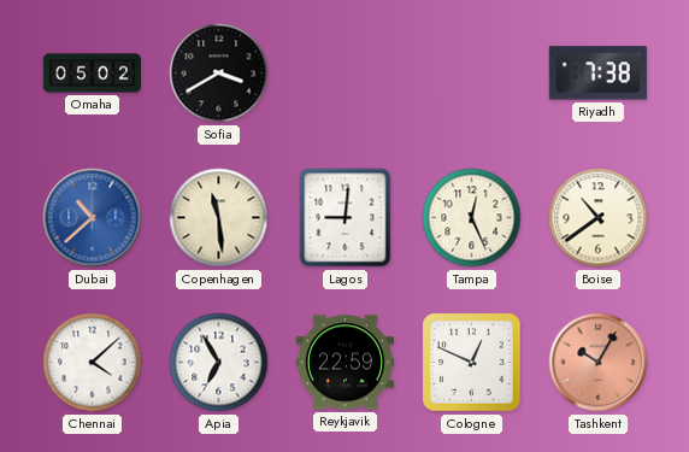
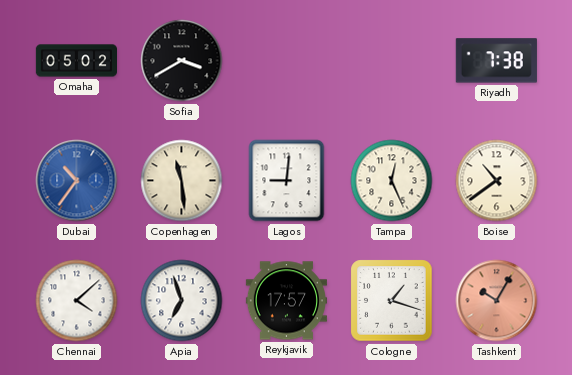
Dubai: 10:38 -> 10:36
Apia: 6:55 -> 6:57
Reykjavik: 22:59 -> 17:57
Cologne: 12:49 -> 1:18
